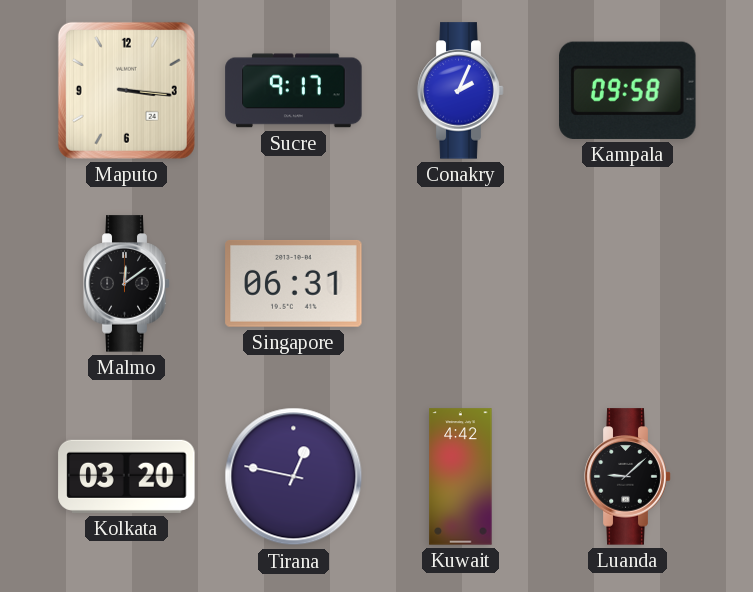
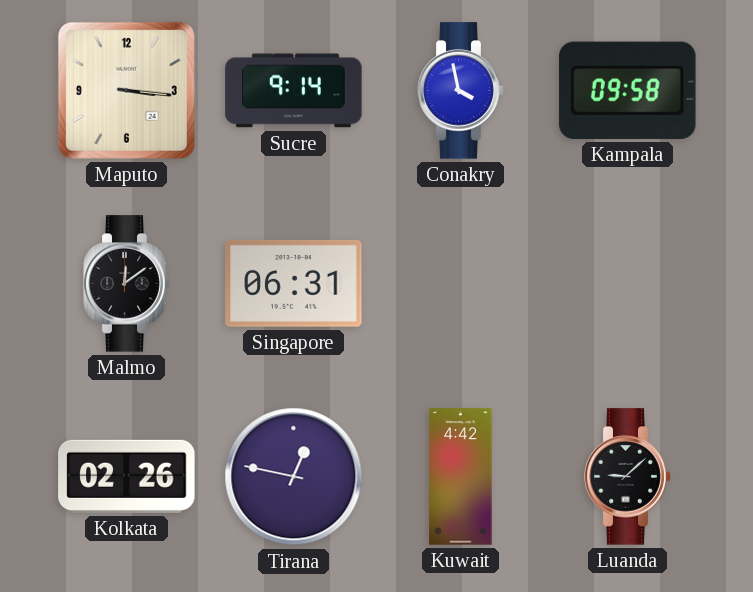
Sucre: 9:17 -> 9:14
Conakry: 2:04 -> 3:58
Kolkata: 03:20 -> 02:26
